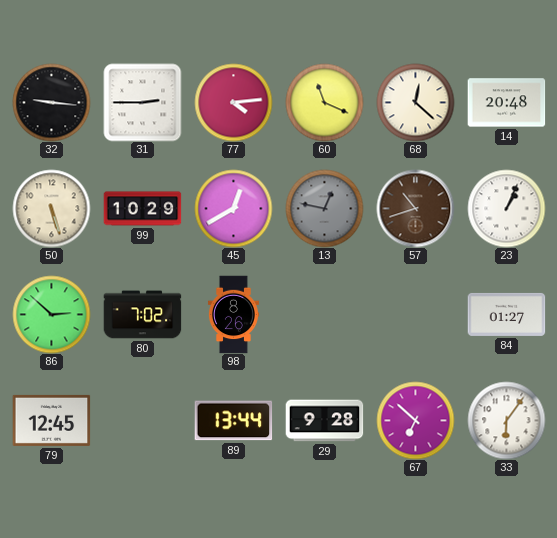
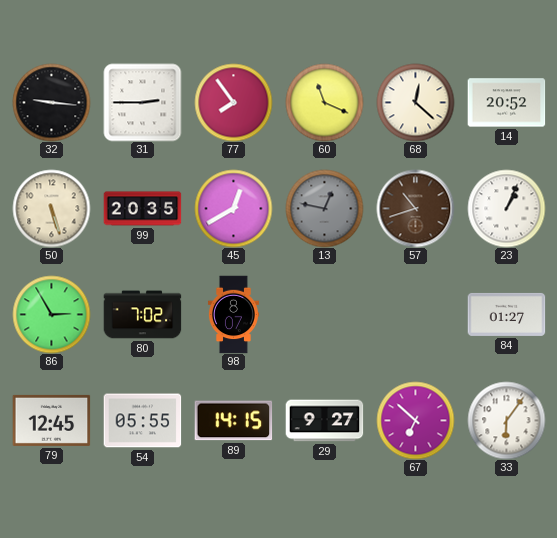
77: 4:14 -> 7:54
14: 20:48 -> 20:52
99: 10:29 -> 20:35
86: 2:52 -> 2:55
98: 8:26 -> 8:07
54: none -> 05:55
89: 13:44 -> 14:15
29: 9:28 -> 9:27
